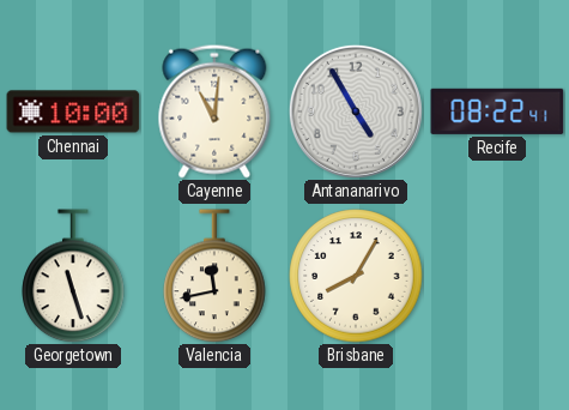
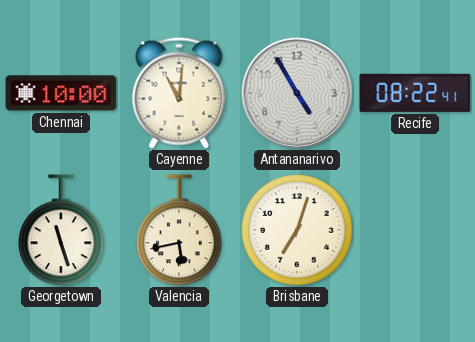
Valencia: 11:43 -> 5:43
Brisbane: 8:05 -> 7:03
